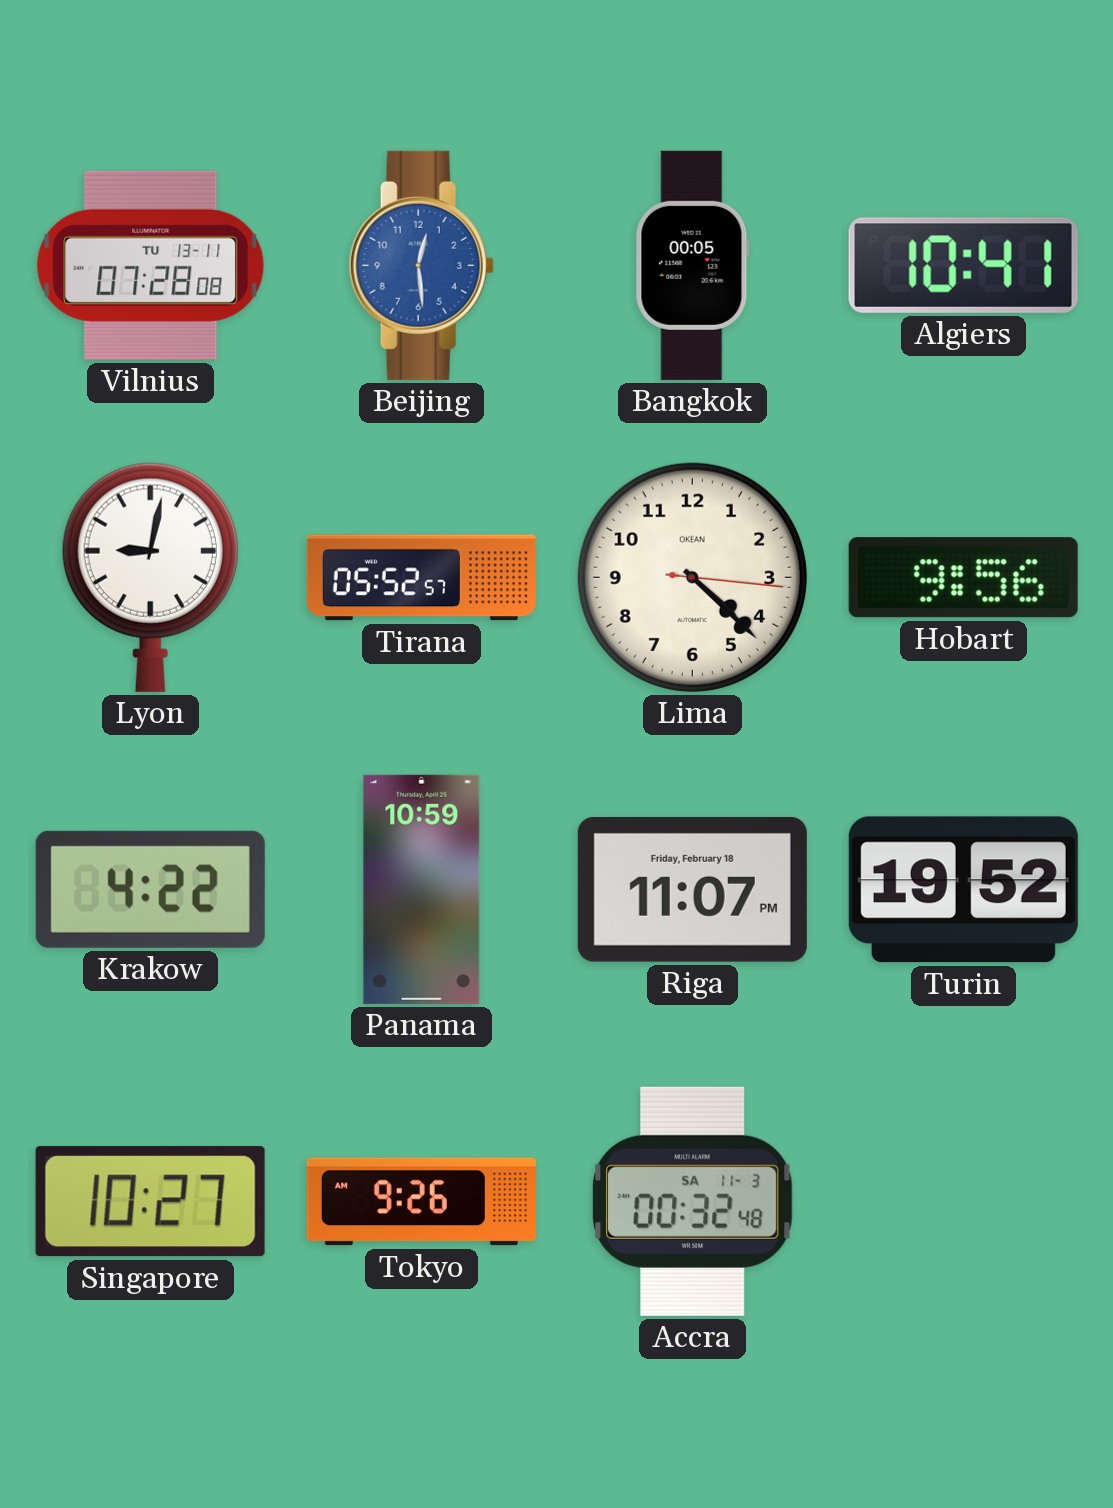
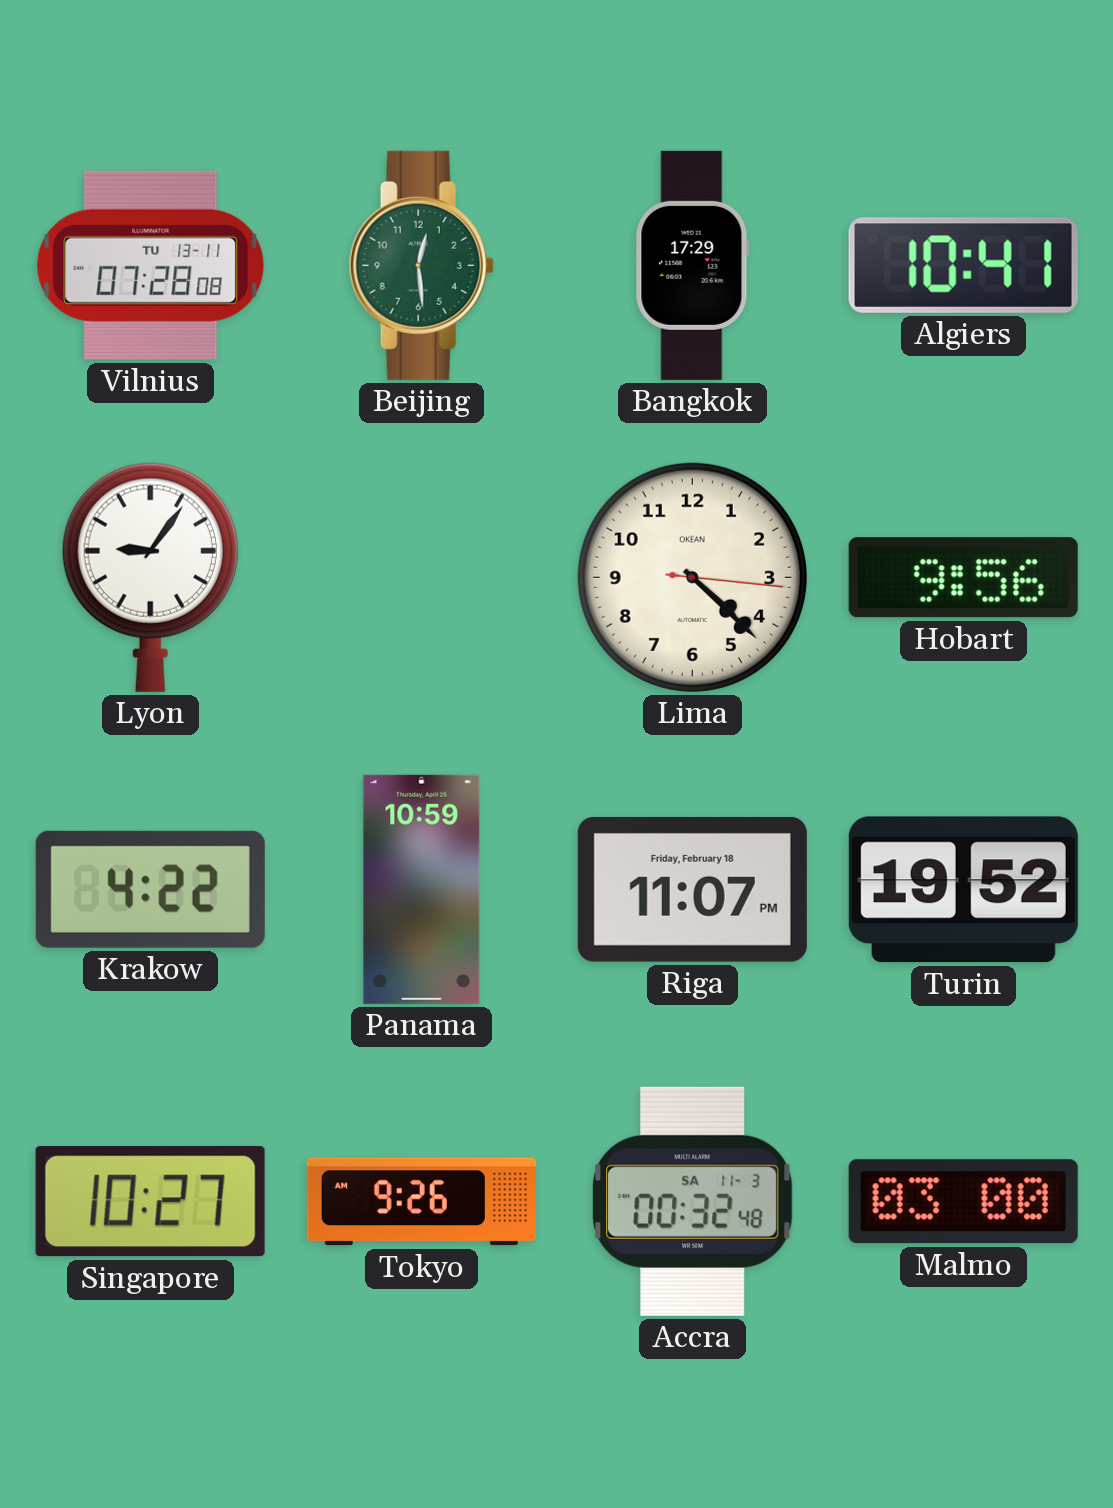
Beijing dial: blue -> green
Bangkok: 00:05 -> 17:29
Lyon: 9:02 -> 9:06
Tirana: 05:52 -> none
Malmo: none -> 03:00
